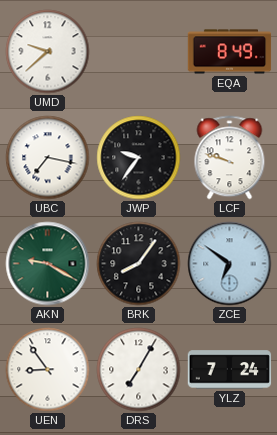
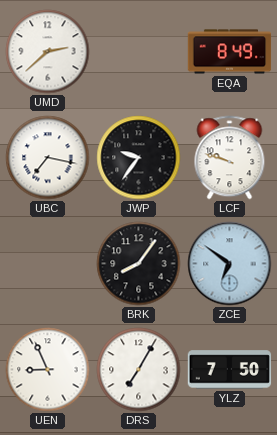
UMD: 9:38 -> 2:38
AKN: 9:20 -> none
UEN: 8:54 -> 8:56
YLZ: 7:24 -> 7:50
